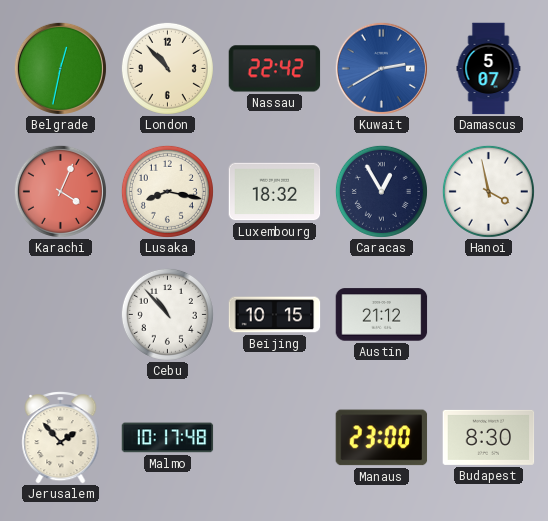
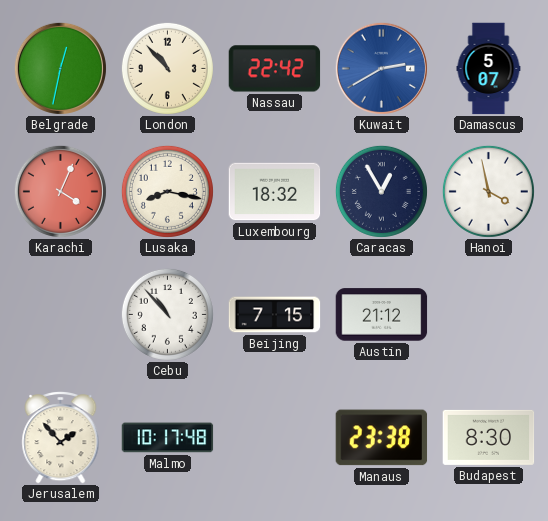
Beijing: 10:15 -> 7:15
Manaus: 23:00 -> 23:38
